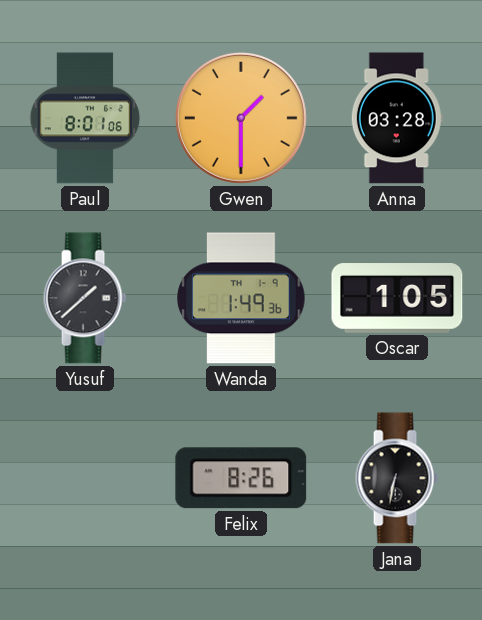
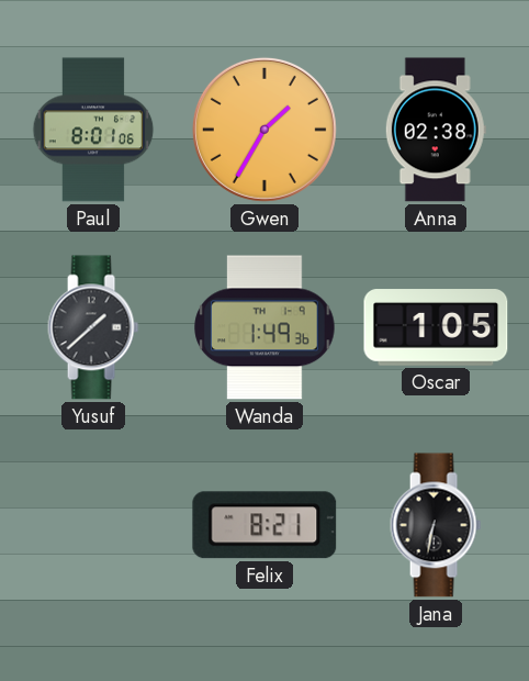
Gwen: 1:30 -> 1:35
Anna: 03:28 -> 02:38
Felix: 8:26 -> 8:21
